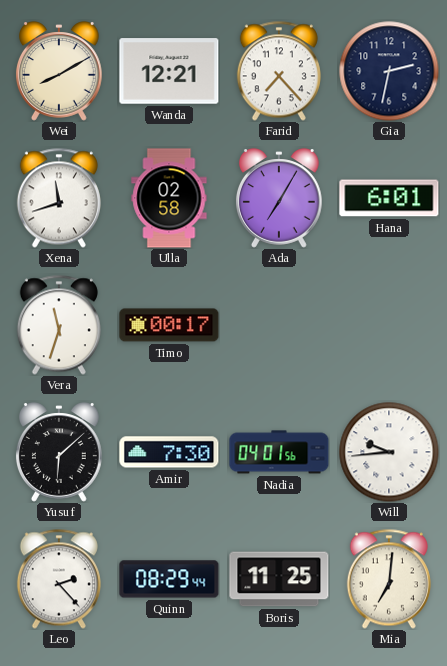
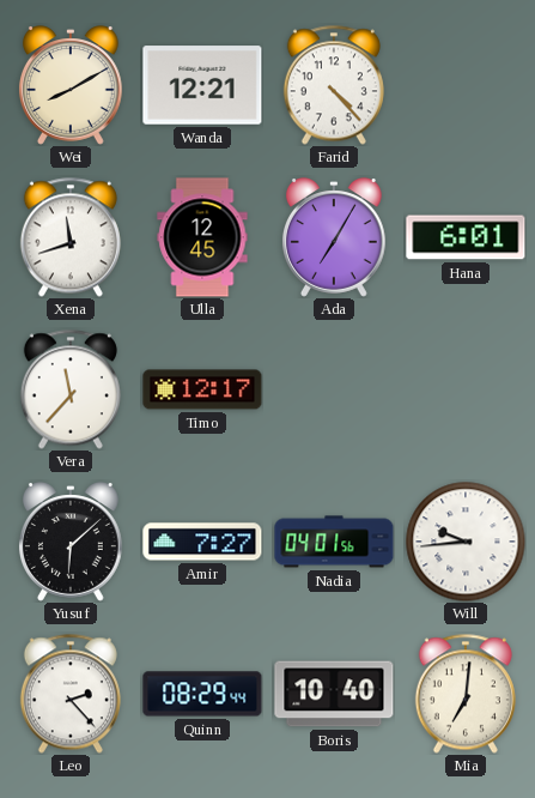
Farid: 7:23 -> 4:23
Gia: 2:32 -> none
Ulla: 02:58 -> 12:45
Vera: 11:33 -> 11:37
Timo: 00:17 -> 12:17
Amir: 7:30 -> 7:27
Boris: 11:25 -> 10:40
